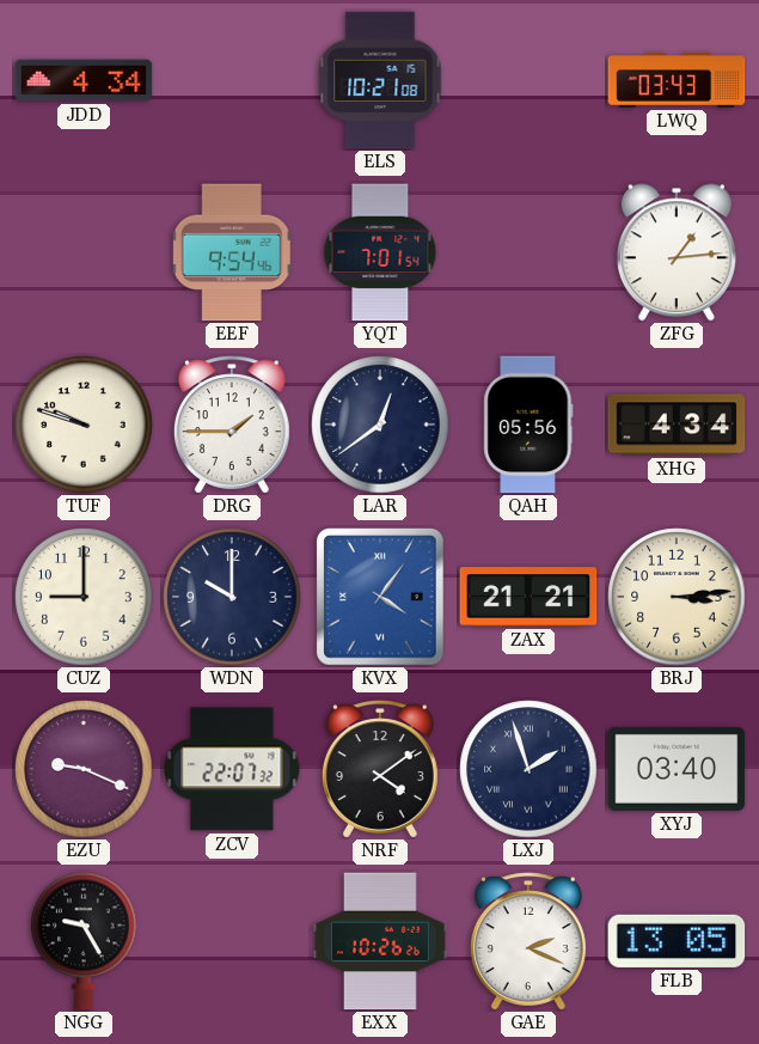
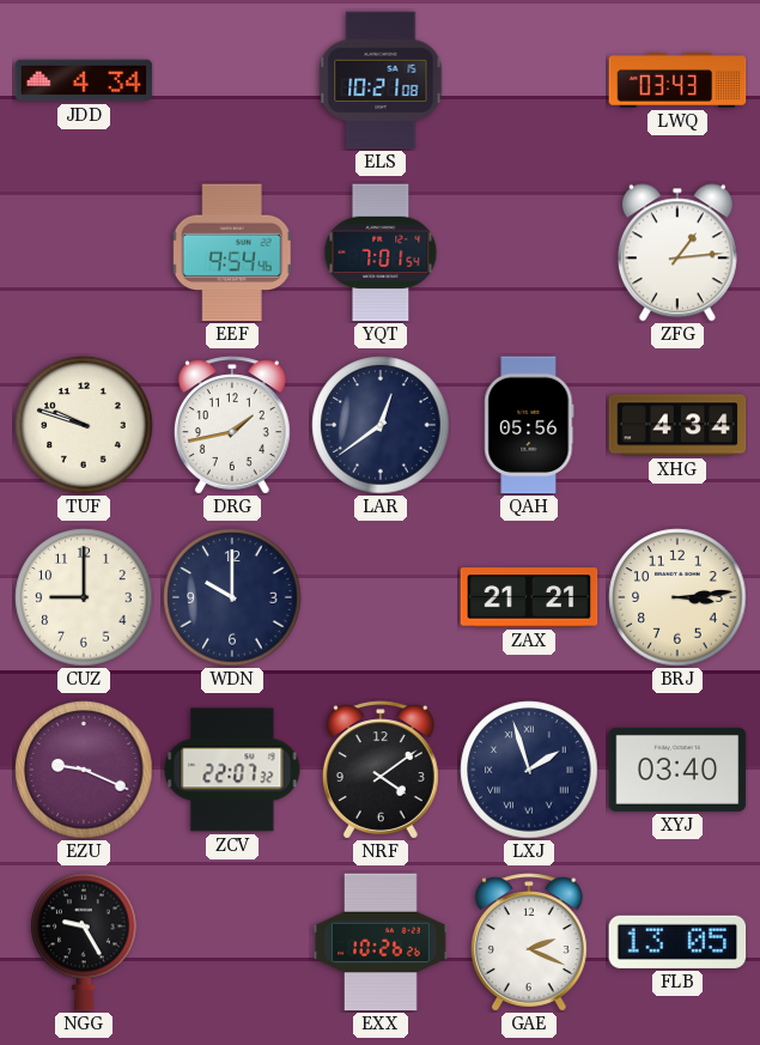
DRG: 1:45 -> 1:43
KVX: 4:06 -> none
